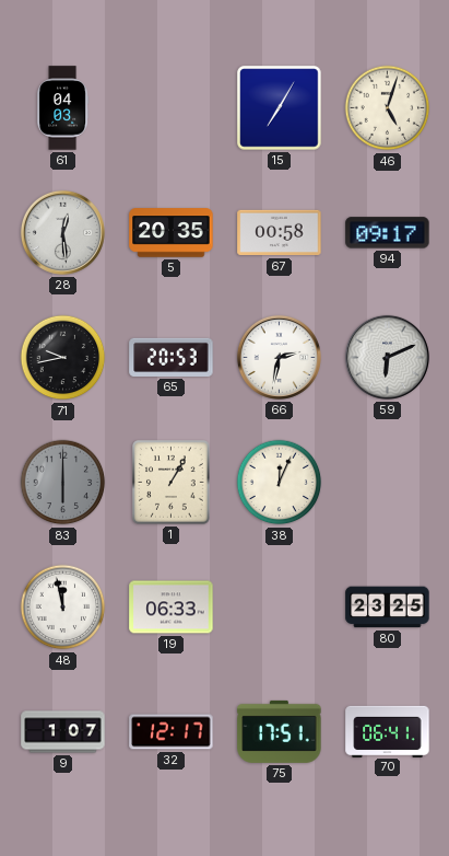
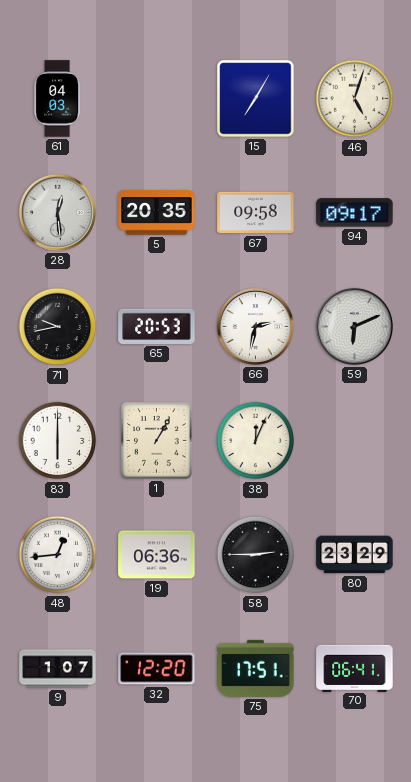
67: 00:58 -> 09:58
83 dial: grey -> white
48: 11:58 -> 12:44
19: 06:33 -> 06:36
58: none -> 2:45
80: 23:25 -> 23:29
32: 12:17 -> 12:20
